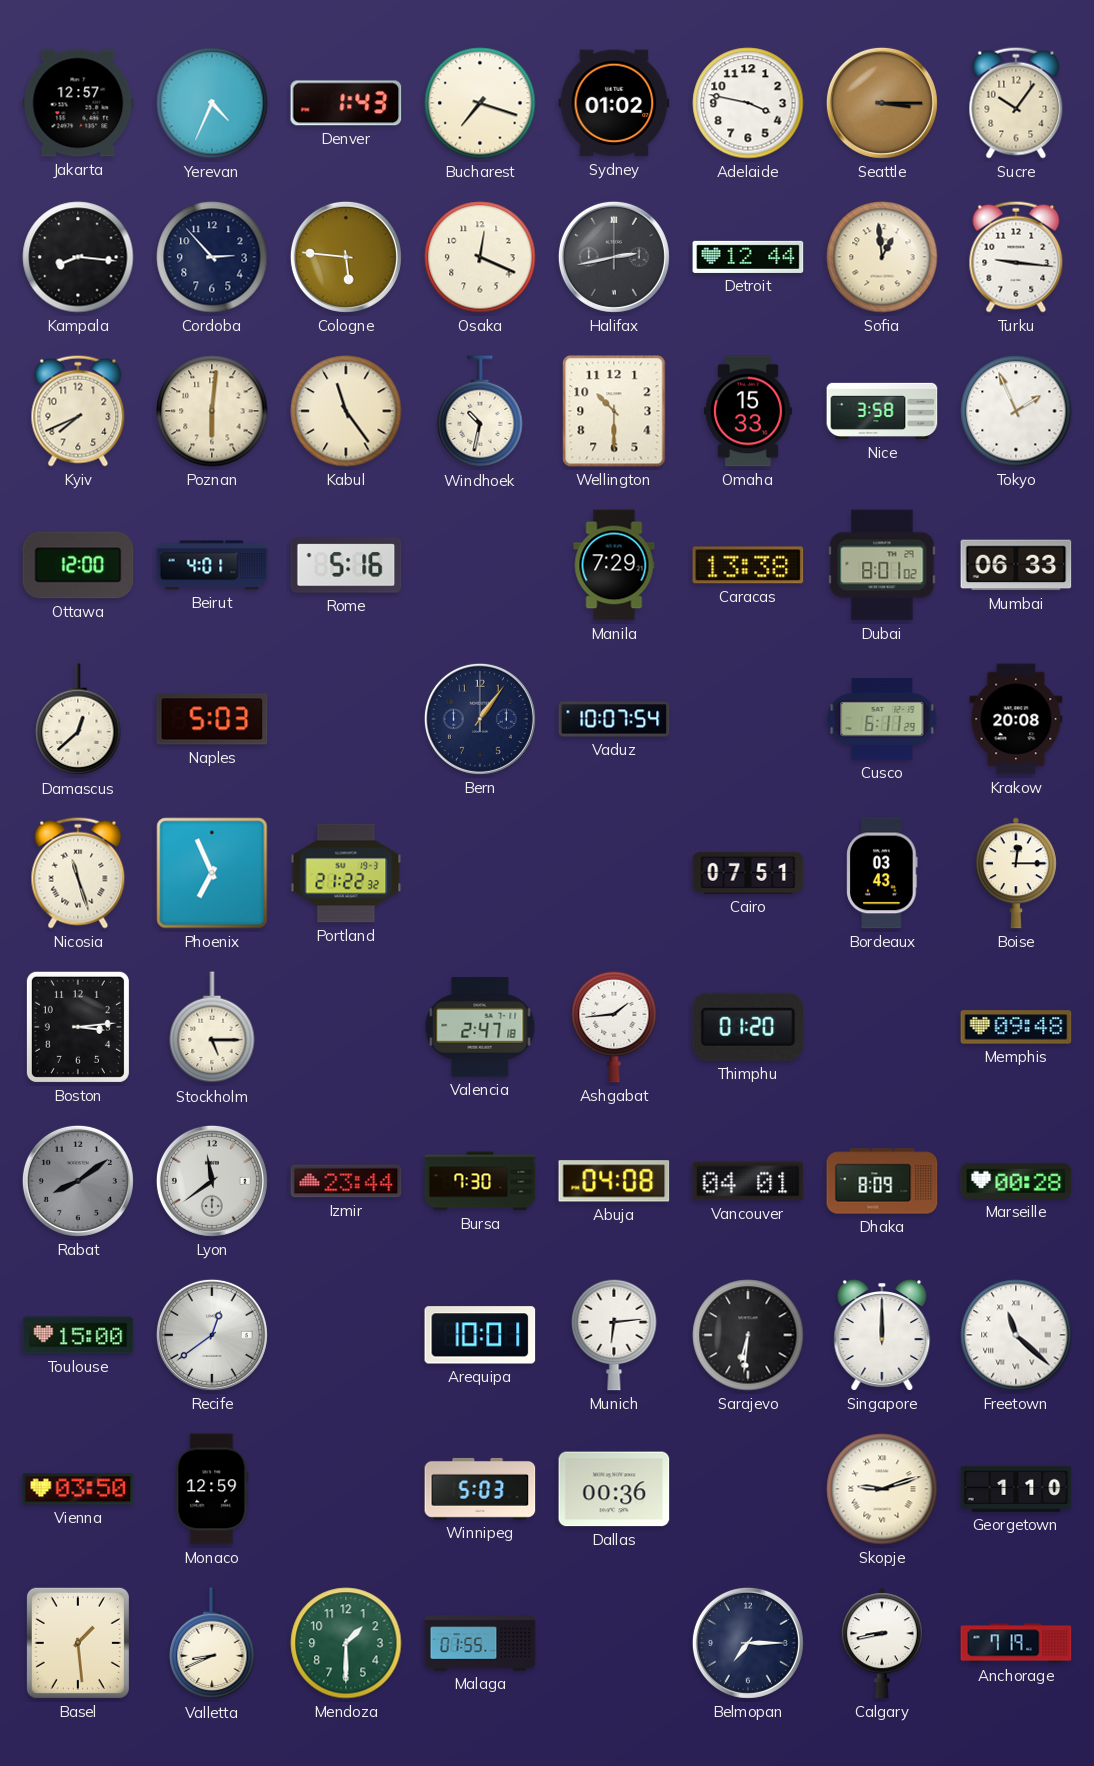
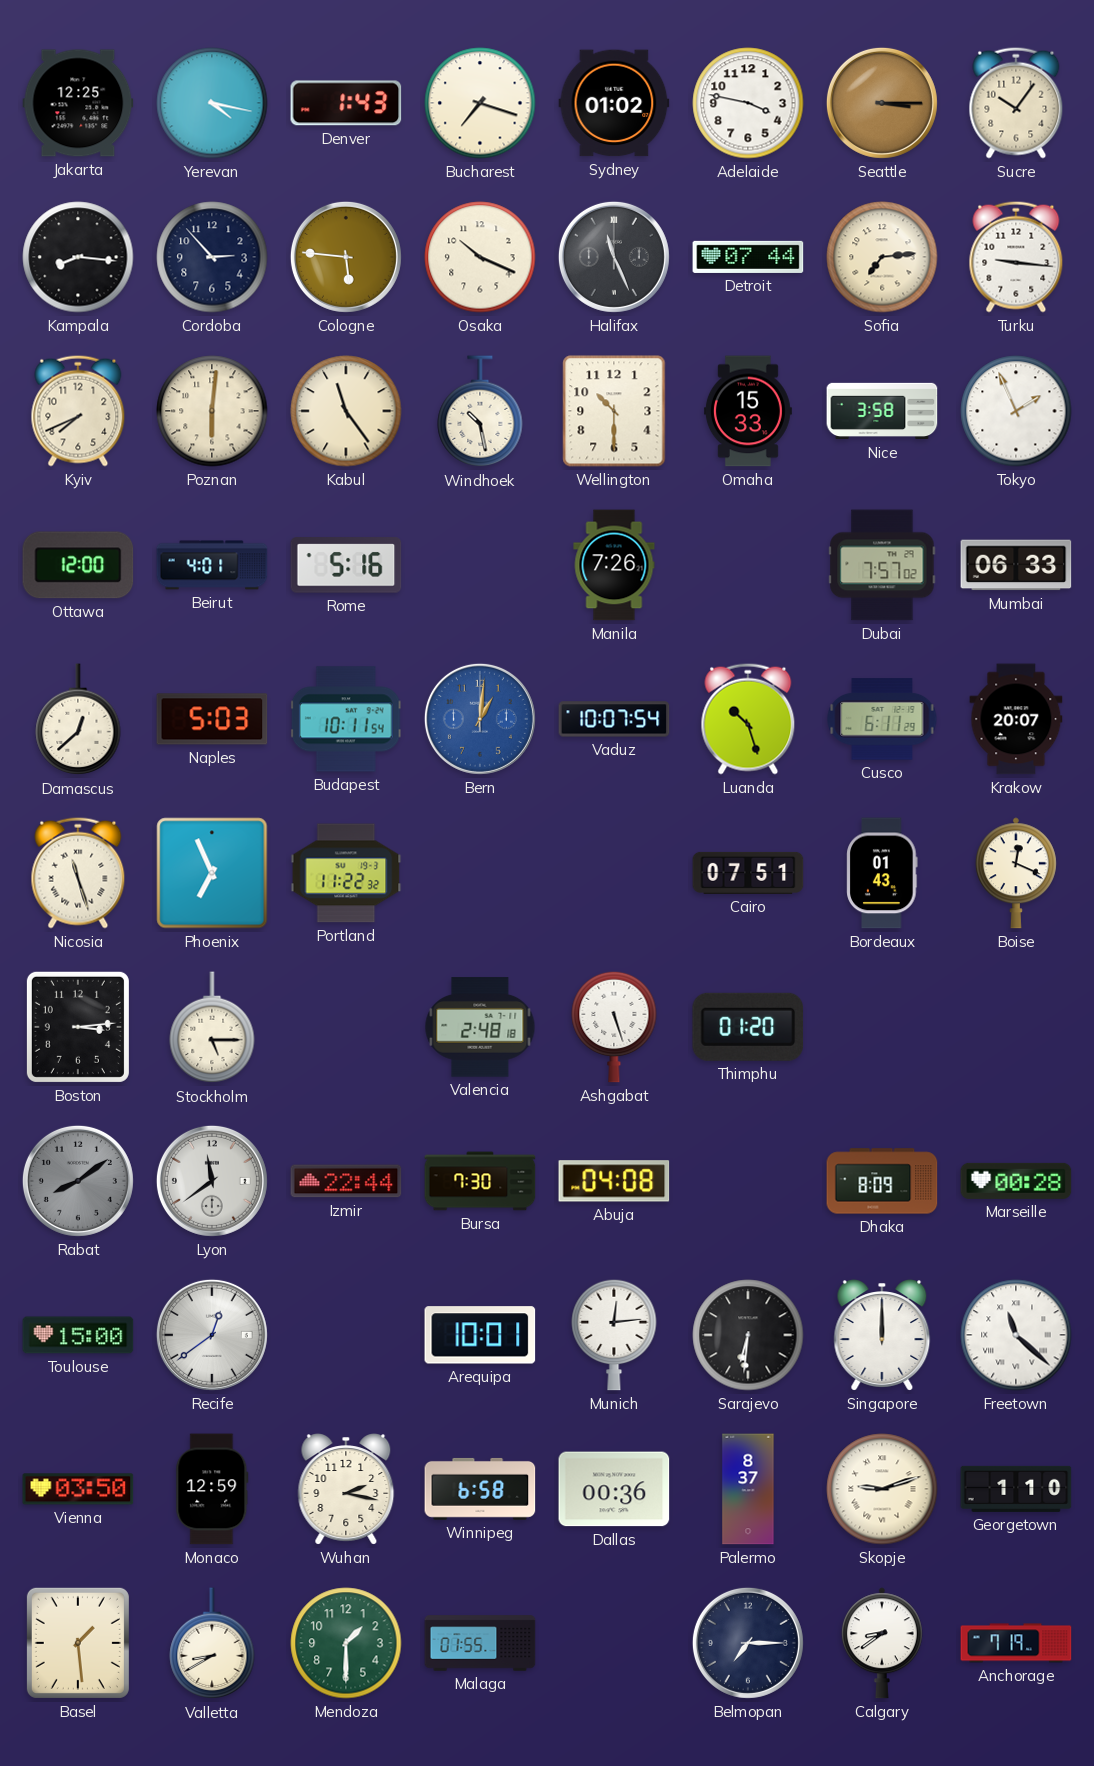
Jakarta: 12:57 -> 12:25
Yerevan: 4:34 -> 4:17
Osaka: 12:19 -> 10:19
Halifax: 2:43 -> 11:26
Detroit: 12:44 -> 07:44
Sofia: 12:59 -> 7:14
Windhoek: 10:32 -> 10:28
Manila: 7:29 -> 7:26
Caracas: 13:38 -> none
Dubai: 8:01 -> 7:57
Budapest: none -> 10:11
Bern: 1:06 -> 1:01
Bern dial: navy -> blue
Luanda: none -> 10:27
Krakow: 20:08 -> 20:07
Portland: 21:22 -> 11:22
Bordeaux: 03:43 -> 01:43
Boise: 12:15 -> 12:19
Valencia: 2:47 -> 2:48
Ashgabat: 1:44 -> 5:27
Memphis: 09:48 -> none
Izmir: 23:44 -> 22:44
Vancouver: 04:01 -> none
Munich: 6:14 -> 12:14
Wuhan: none -> 2:17
Winnipeg: 5:03 -> 6:58
Palermo: none -> 8:37
Valletta: 8:41 -> 8:40
Calgary: 8:43 -> 8:39
